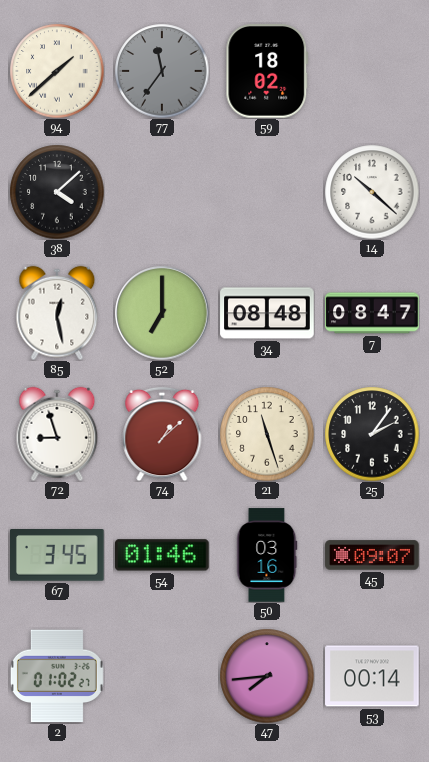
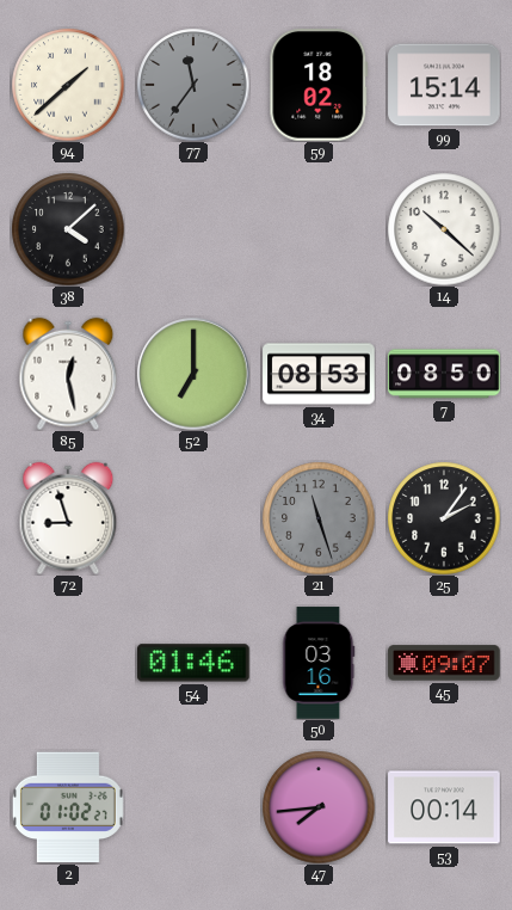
99: none -> 15:14
34: 08:48 -> 08:53
7: 08:47 -> 08:50
74: 1:08 -> none
21 dial: cream -> grey
67: 3:45 -> none
